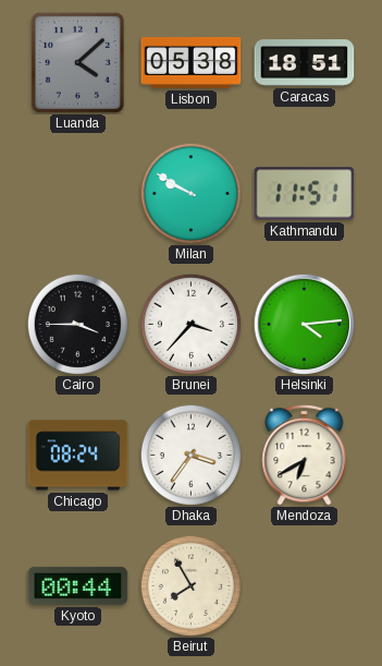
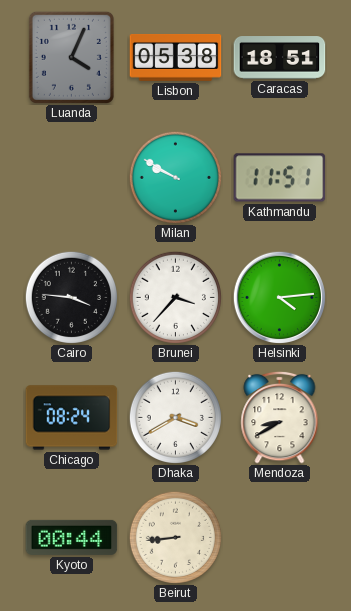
Luanda: 4:08 -> 4:04
Cairo: 3:45 -> 3:46
Dhaka: 3:36 -> 3:40
Mendoza: 6:40 -> 8:40
Beirut: 7:55 -> 8:44
